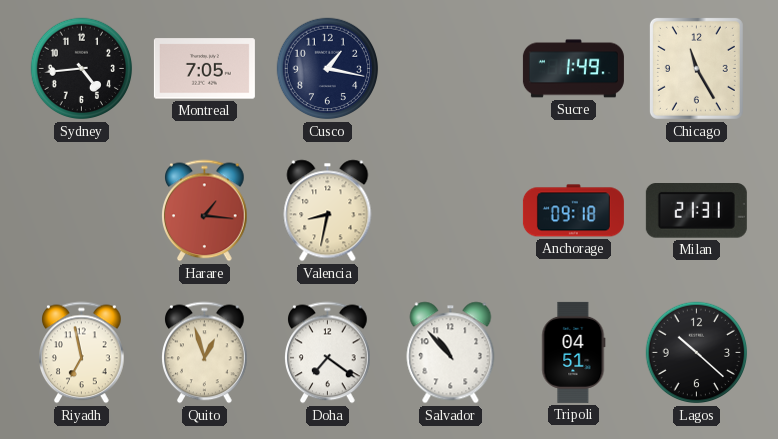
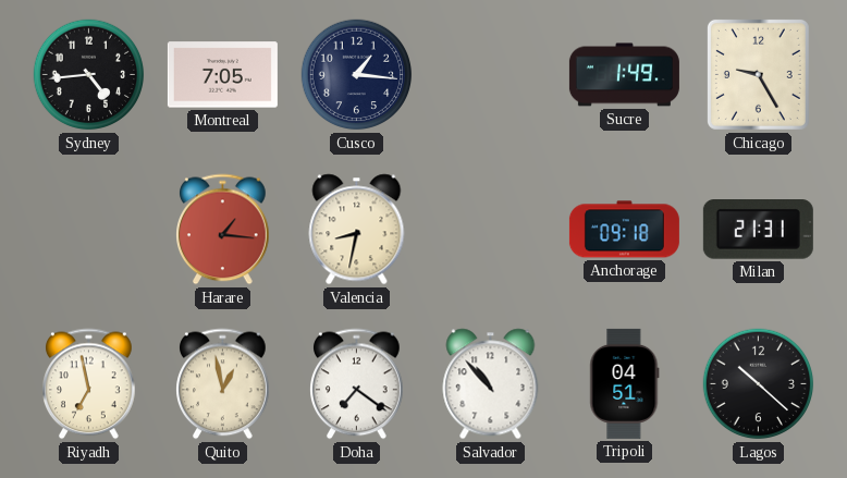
Cusco: 1:17 -> 1:16
Chicago: 11:25 -> 9:25
Quito: 12:57 -> 12:58
